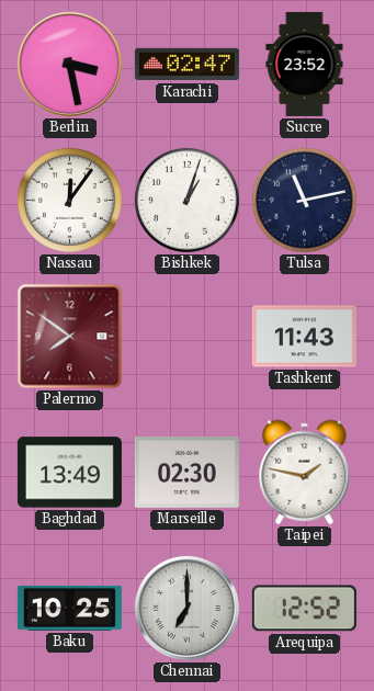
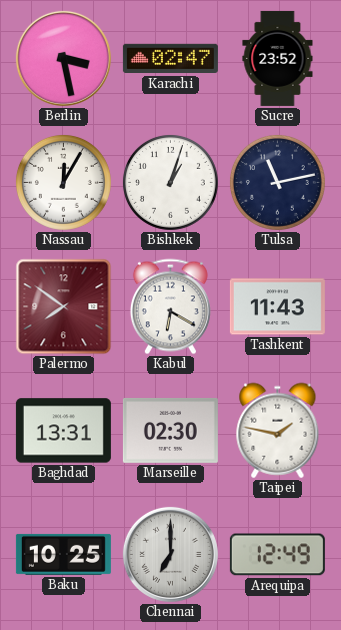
Nassau: 12:06 -> 12:05
Kabul: none -> 6:20
Baghdad: 13:49 -> 13:31
Arequipa: 12:52 -> 12:49
